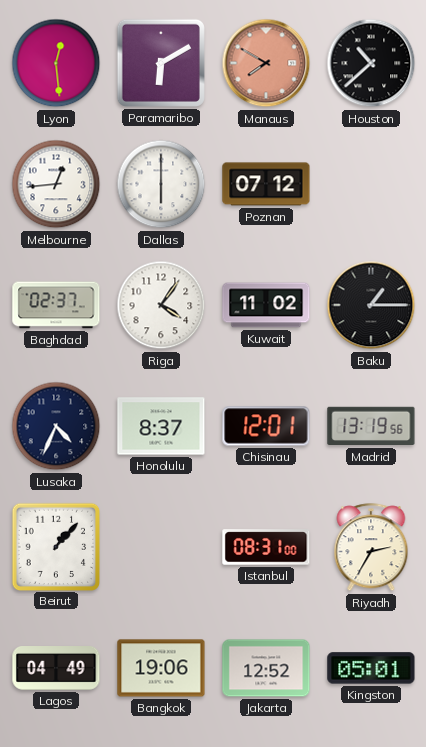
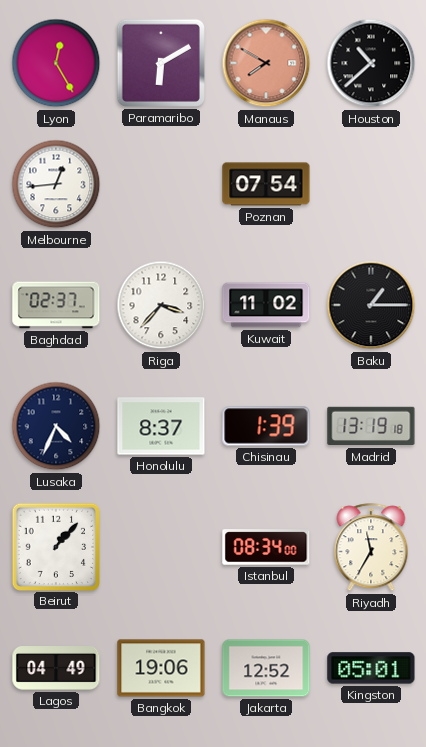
Lyon: 12:29 -> 12:25
Dallas: 6:00 -> none
Poznan: 07:12 -> 07:54
Riga: 4:06 -> 3:37
Chisinau: 12:01 -> 1:39
Madrid: 13:19:56 -> 13:19:18
Istanbul: 08:31 -> 08:34
Riyadh: 2:35 -> 11:35
